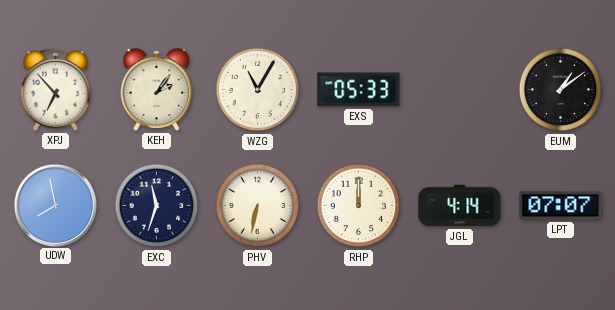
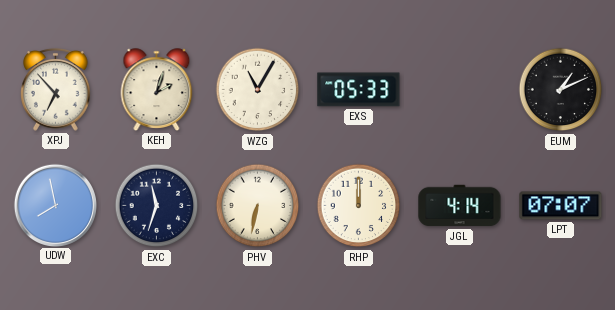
KEH: 2:06 -> 2:03
EUM: 1:09 -> 1:11
